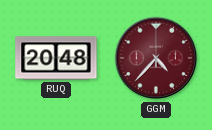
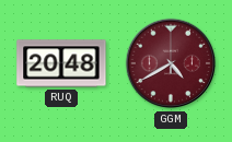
GGM: 4:37 -> 4:40
